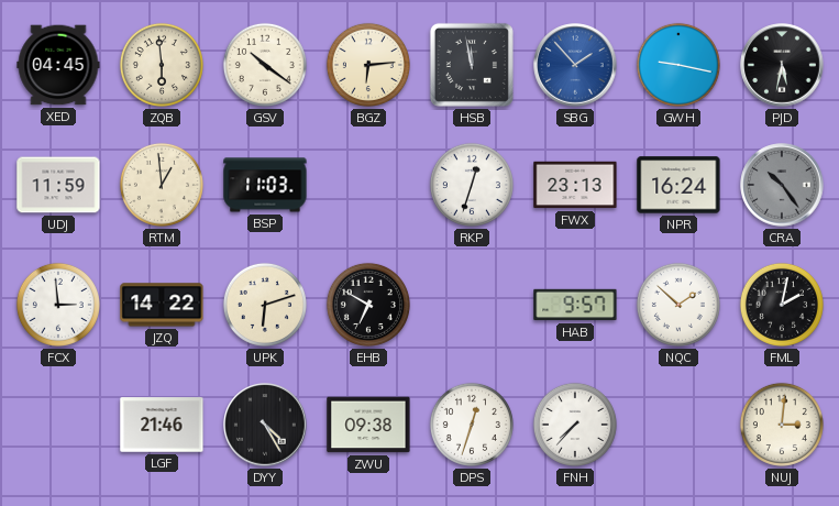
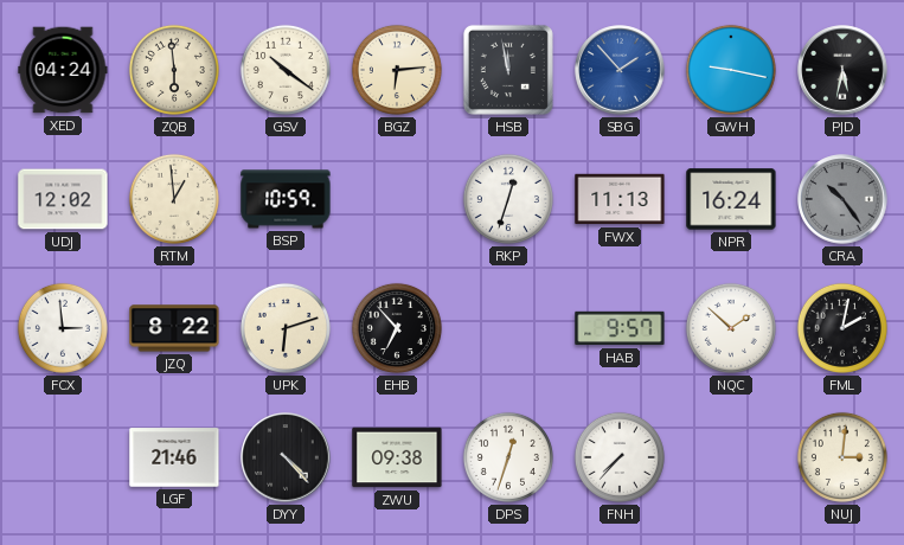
XED: 04:45 -> 04:24
UDJ: 11:59 -> 12:02
BSP: 11:03 -> 10:59
FWX: 23:13 -> 11:13
JZQ: 14:22 -> 8:22
EHB: 6:50 -> 6:53
DYY: 4:25 -> 4:23
